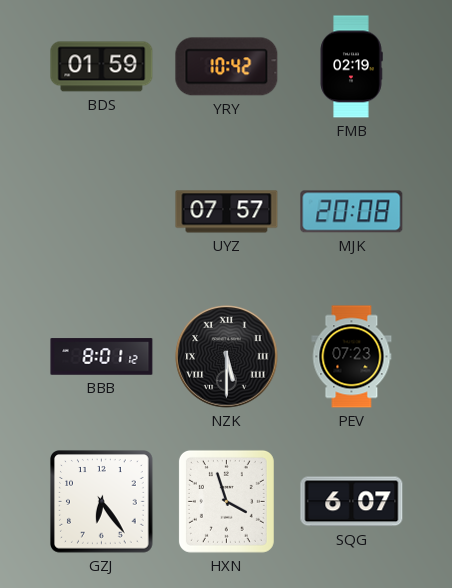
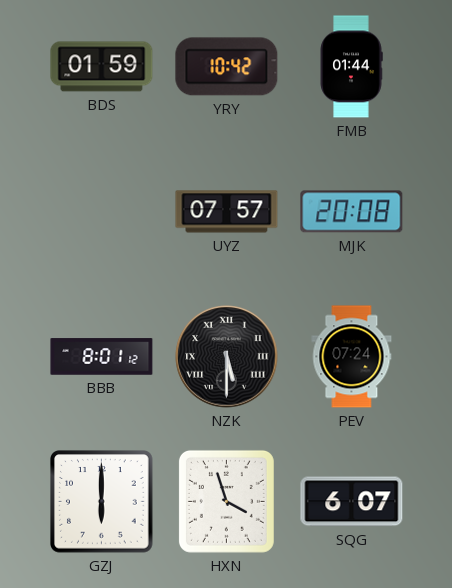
FMB: 02:19 -> 01:44
PEV: 07:23 -> 07:24
GZJ: 6:24 -> 6:00
